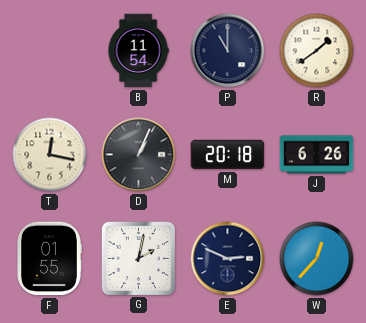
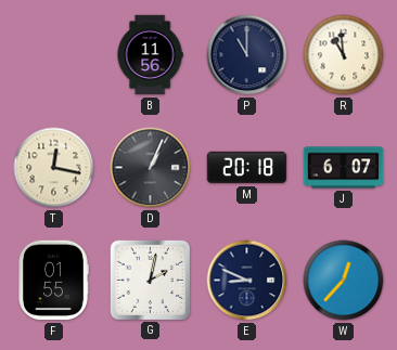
B: 11:54 -> 11:56
R: 1:39 -> 10:59
J: 6:26 -> 6:07
E: 2:49 -> 8:49
